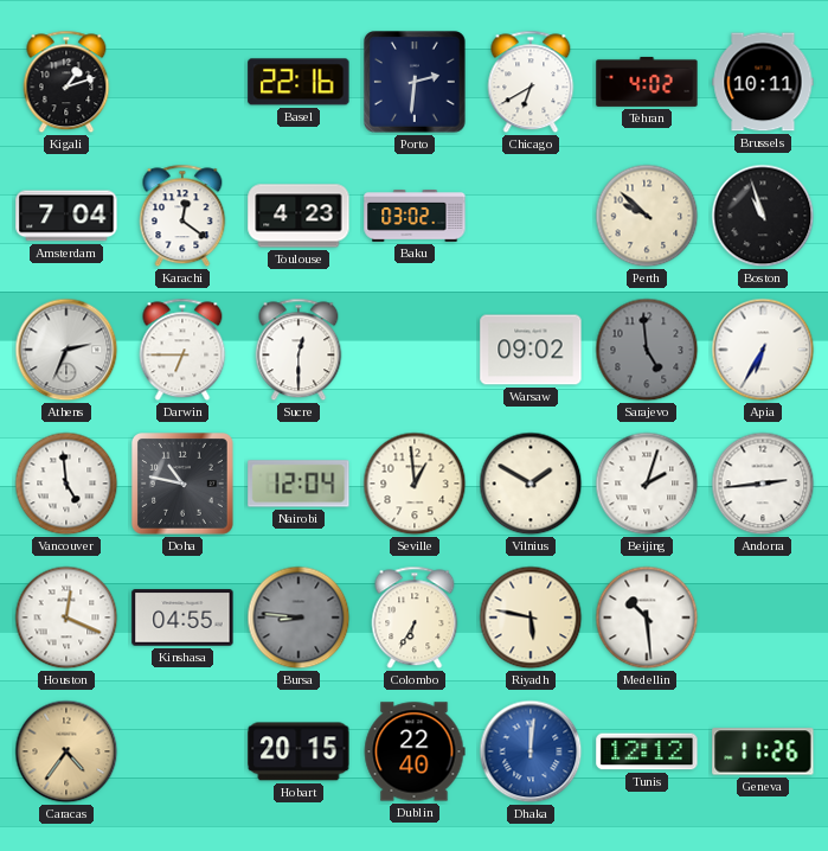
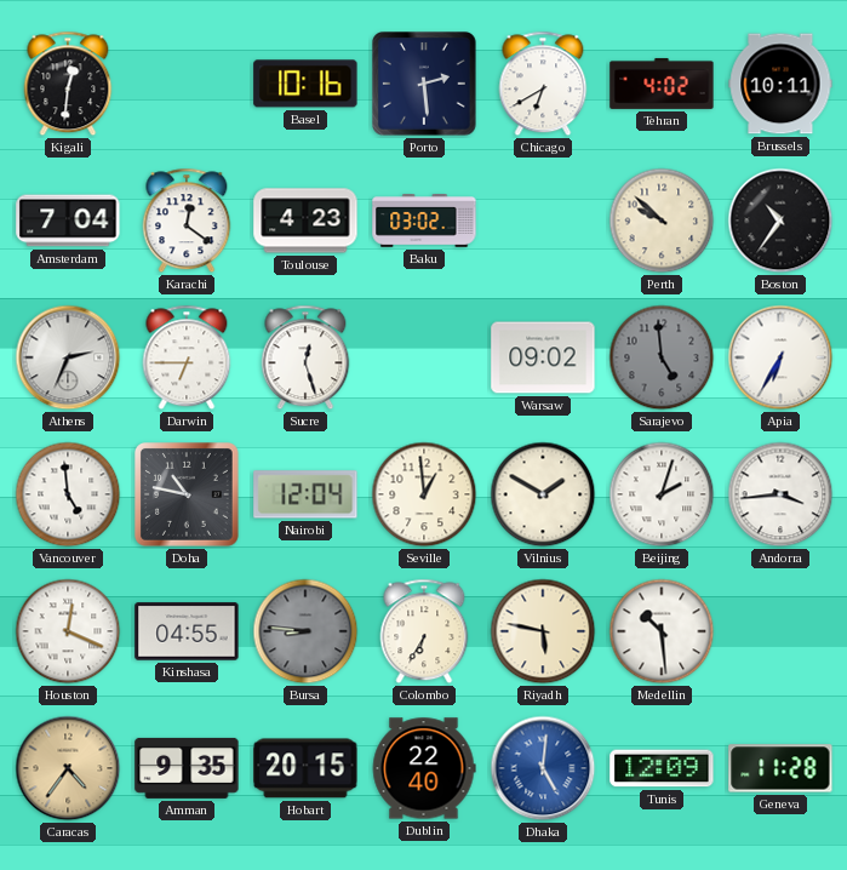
Kigali: 1:12 -> 12:31
Basel: 22:16 -> 10:16
Porto: 2:31 -> 2:29
Boston: 10:57 -> 10:36
Sucre: 12:30 -> 12:27
Andorra: 2:44 -> 3:44
Amman: none -> 9:35
Dhaka: 12:01 -> 5:01
Tunis: 12:12 -> 12:09
Geneva: 11:26 -> 11:28
